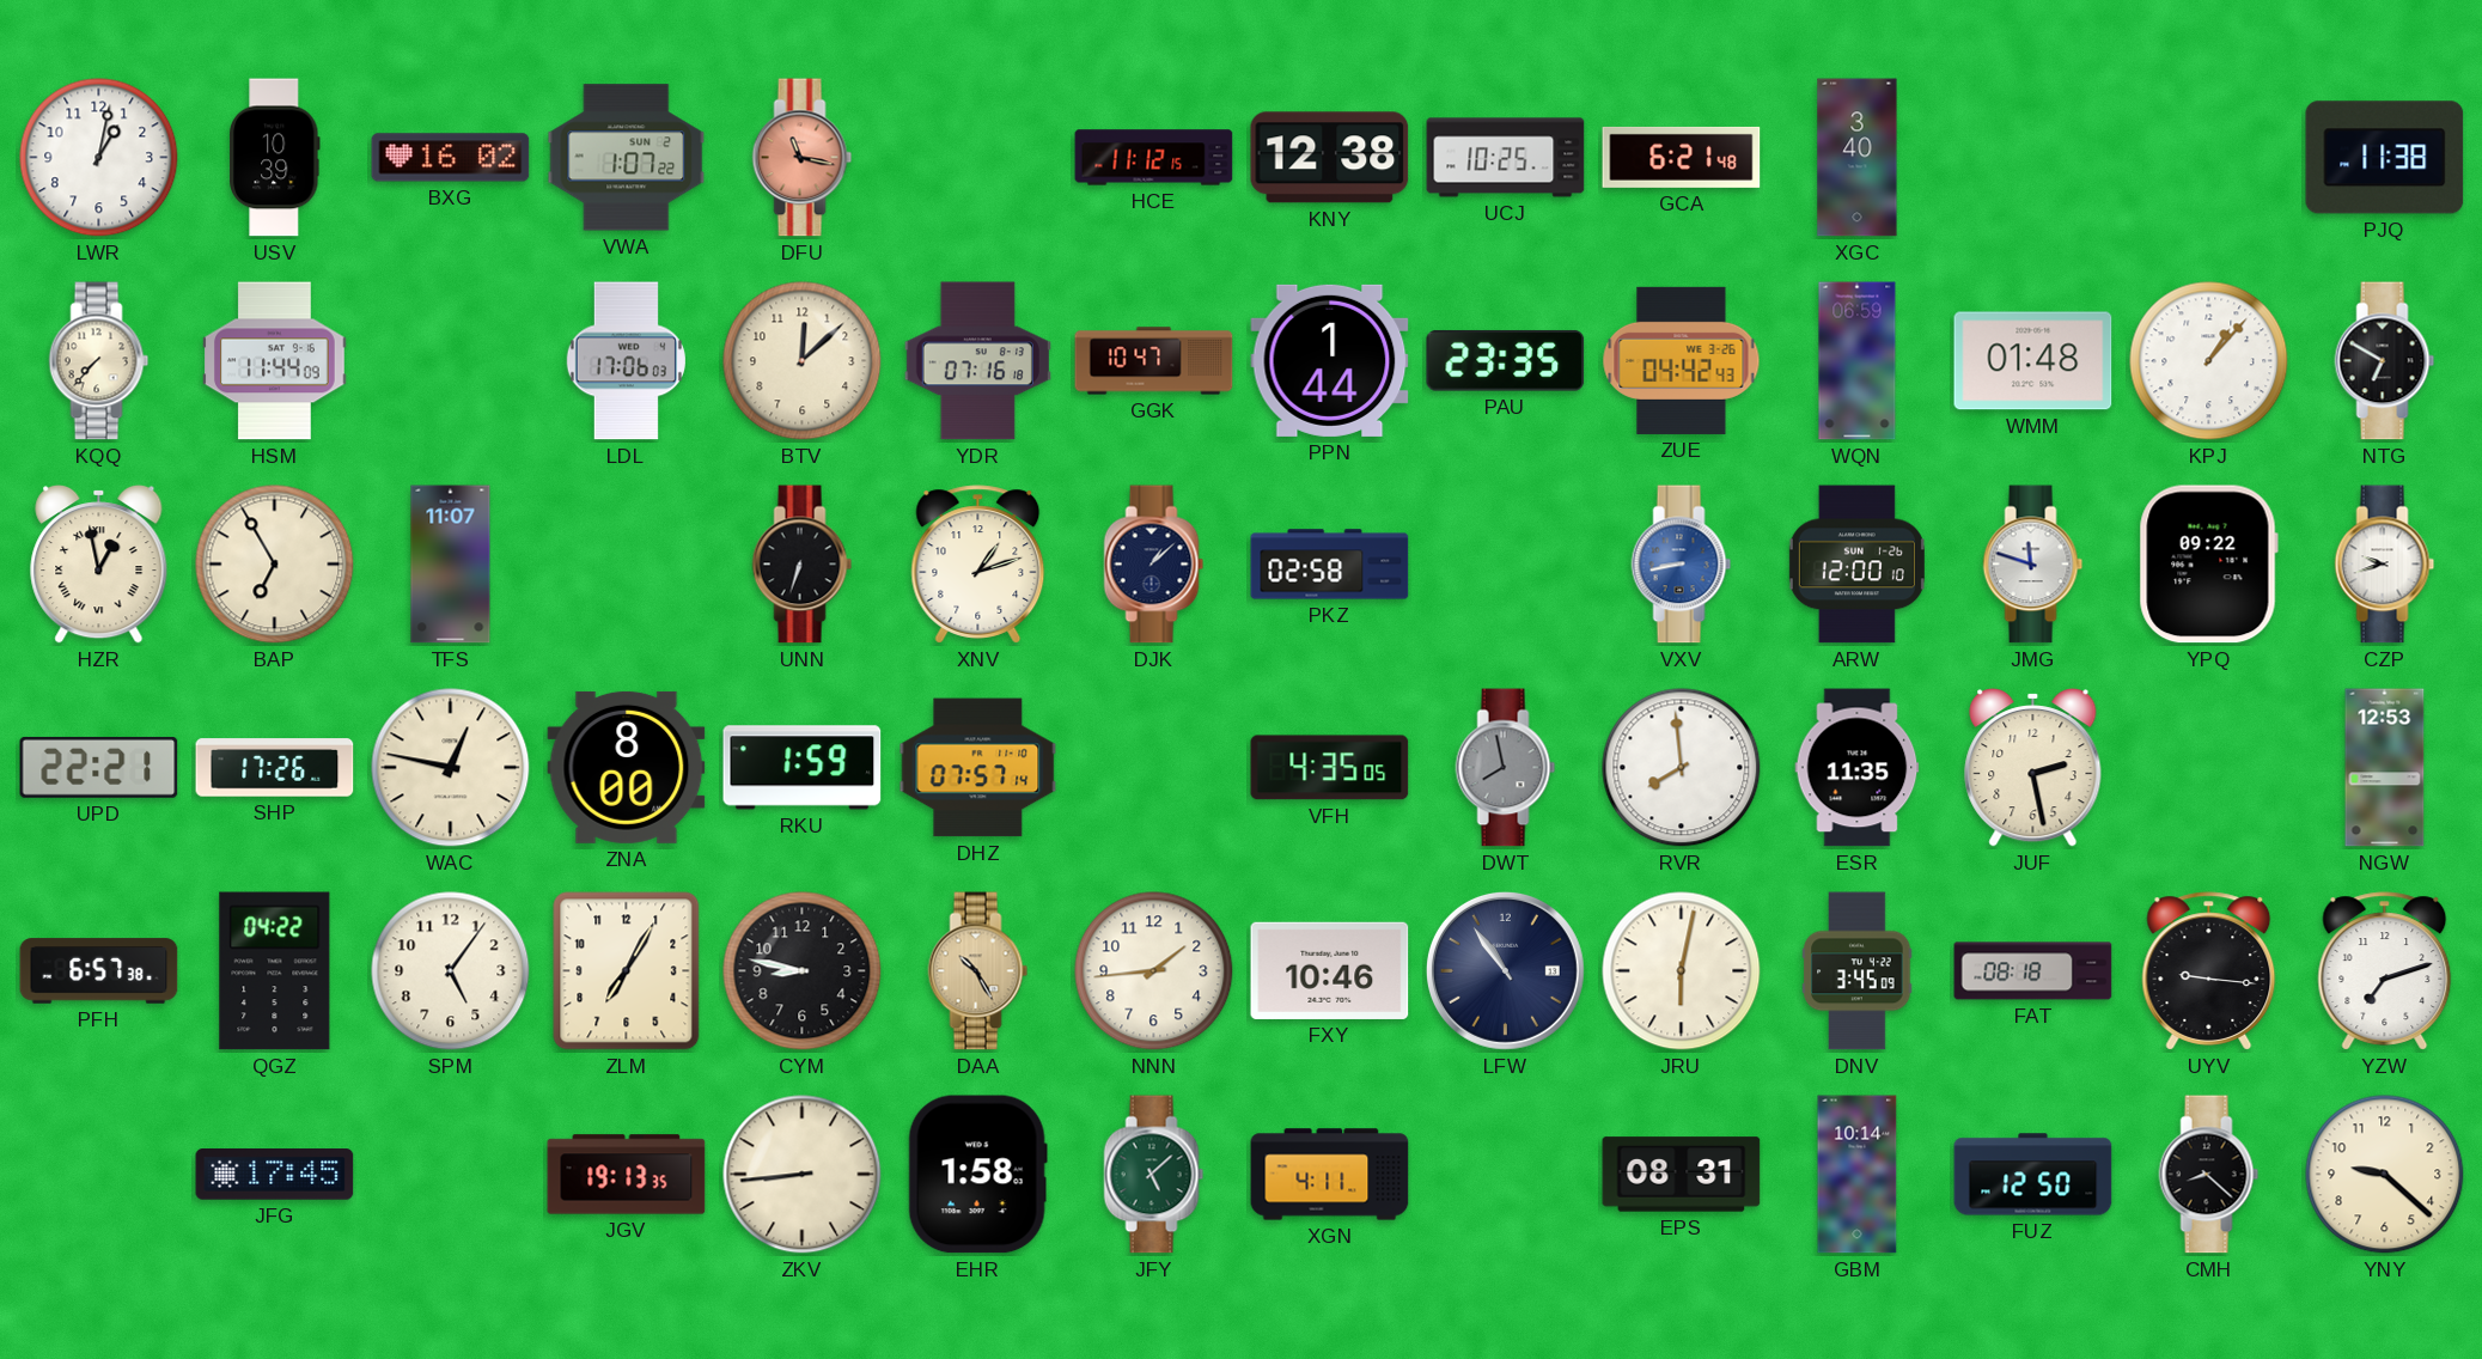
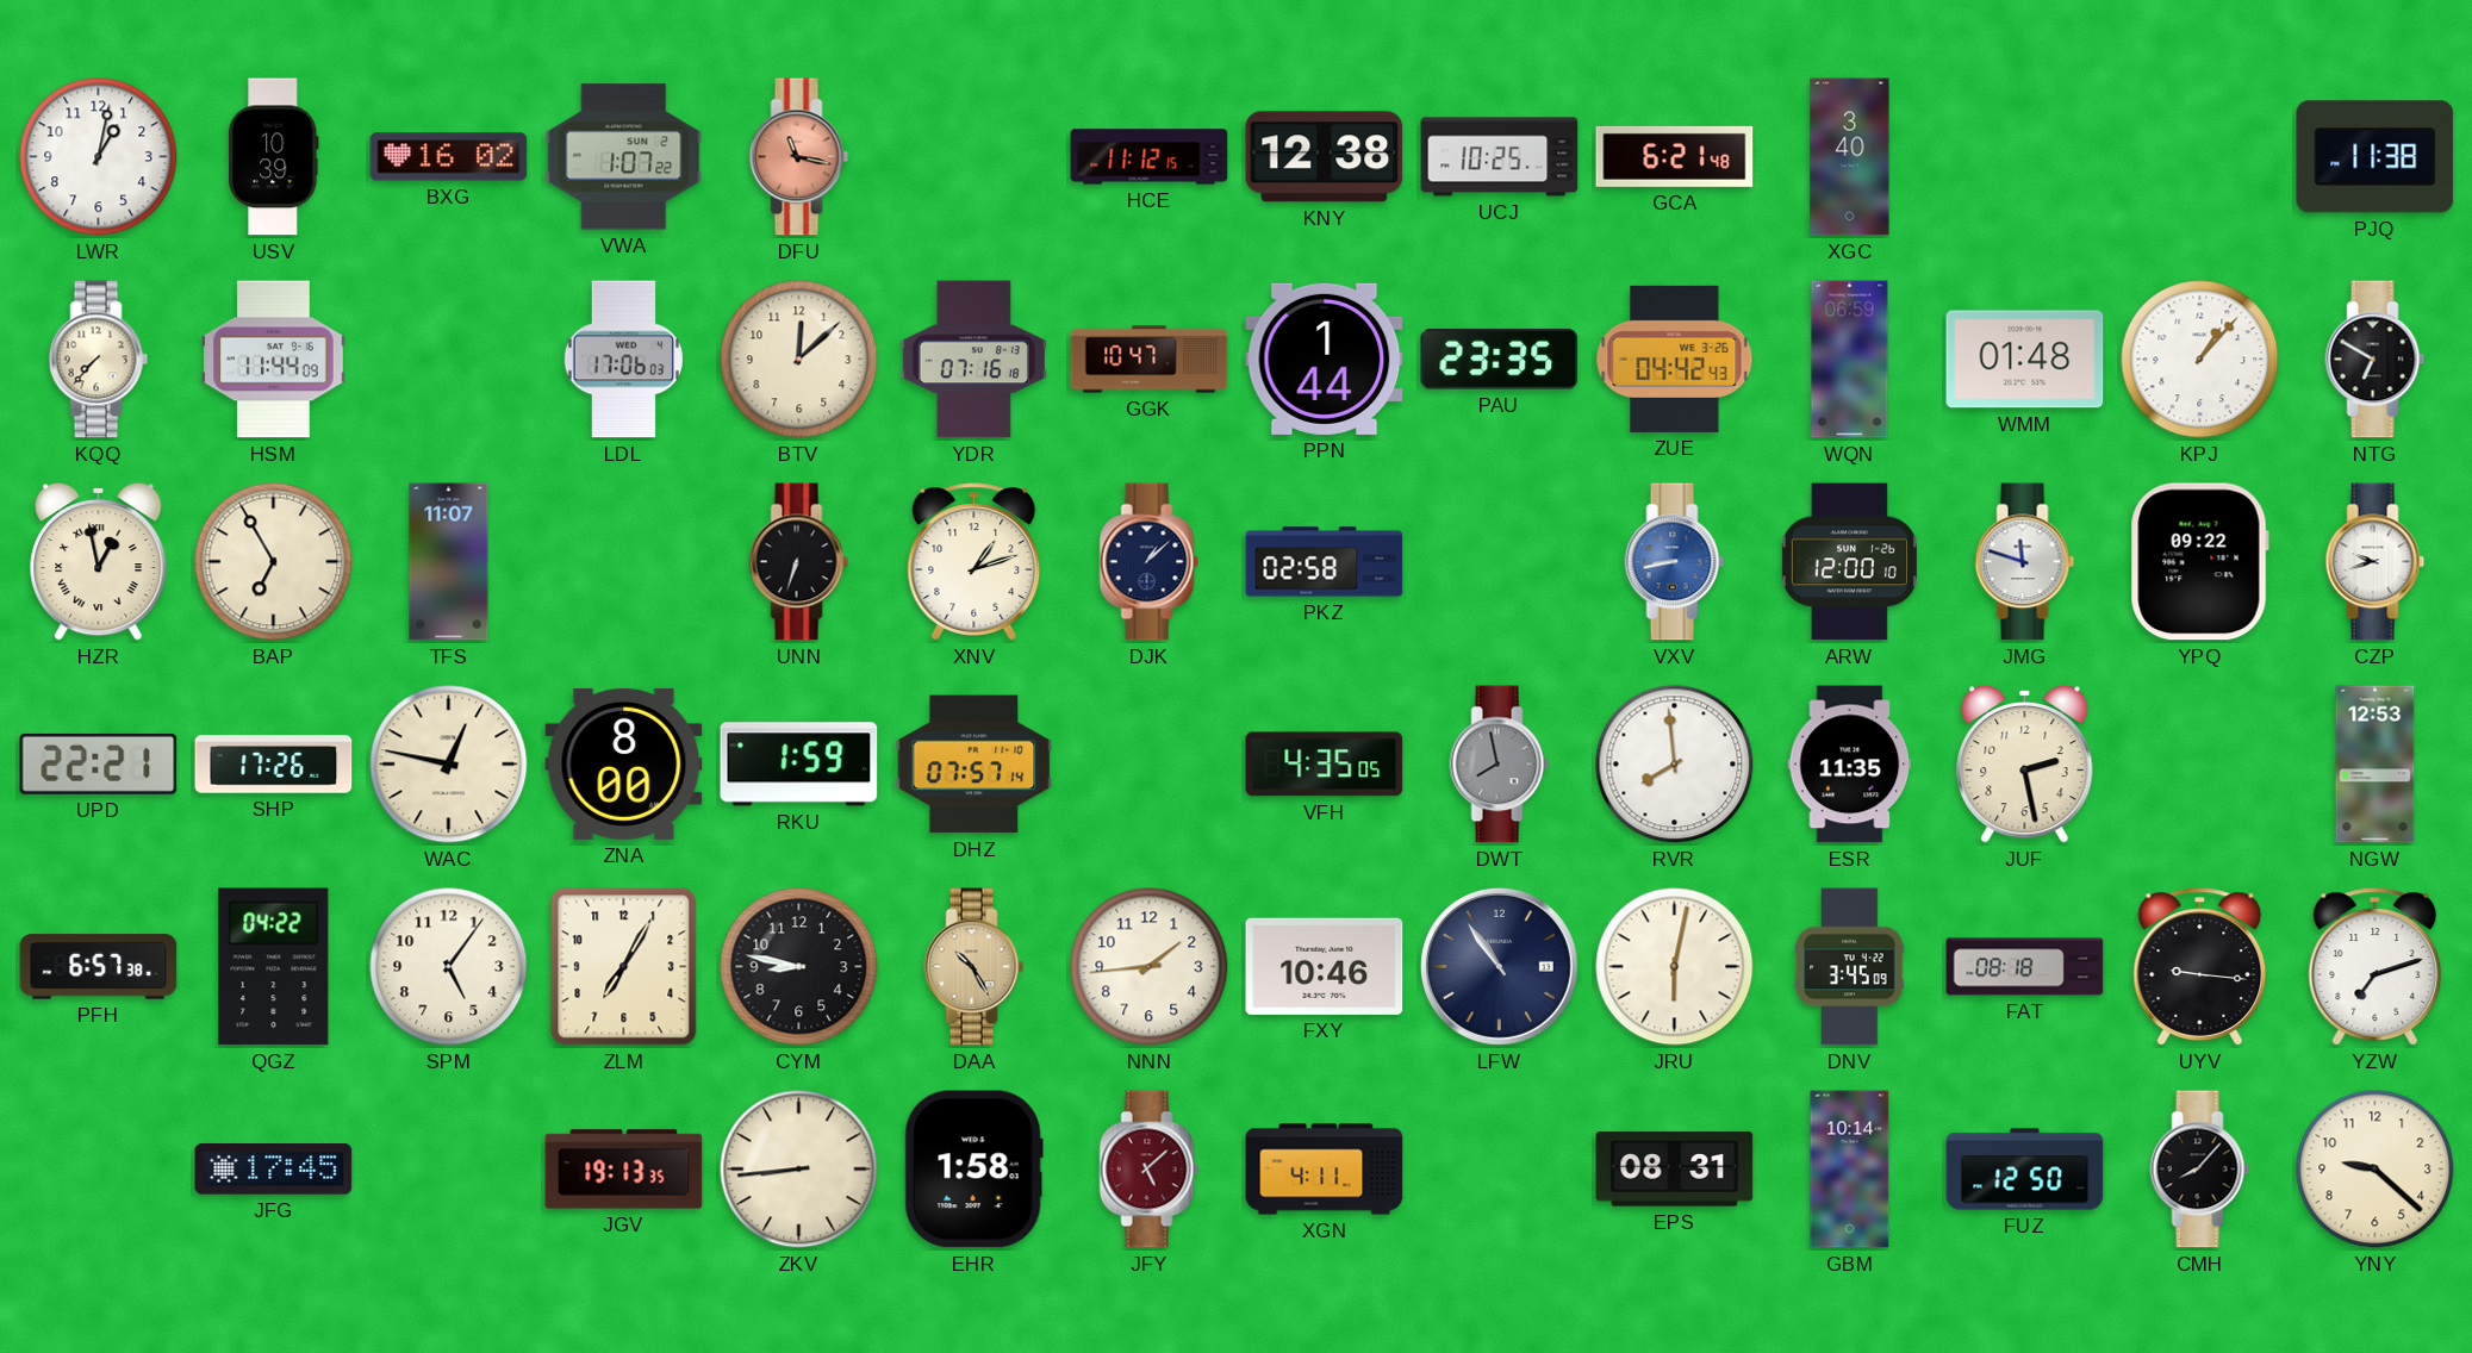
JFY dial: green -> burgundy
CMH: 8:22 -> 8:07
